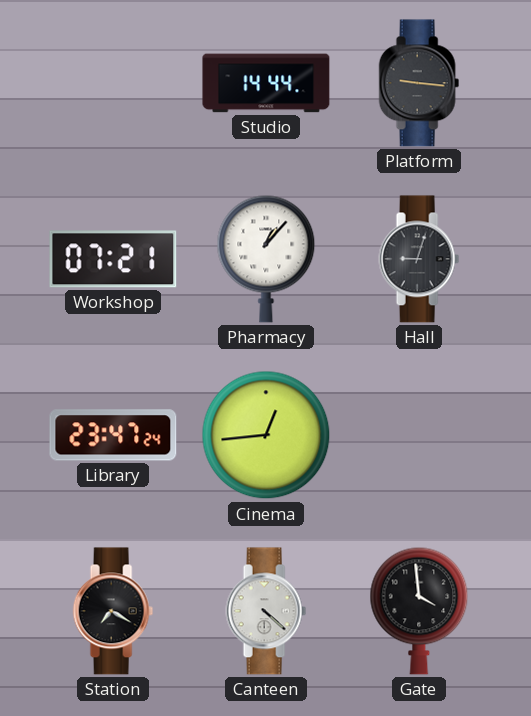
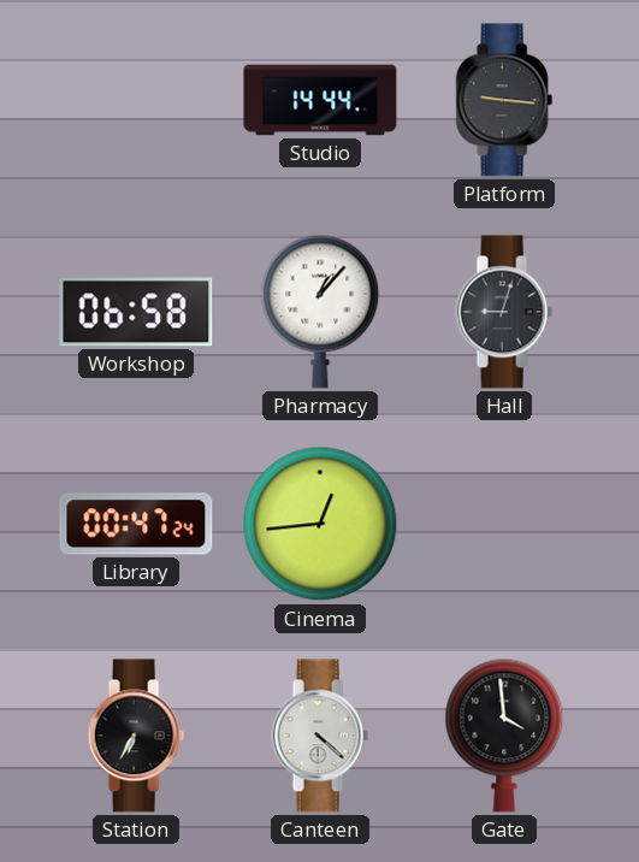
Workshop: 07:21 -> 06:58
Library: 23:47 -> 00:47
Station: 7:20 -> 6:35
